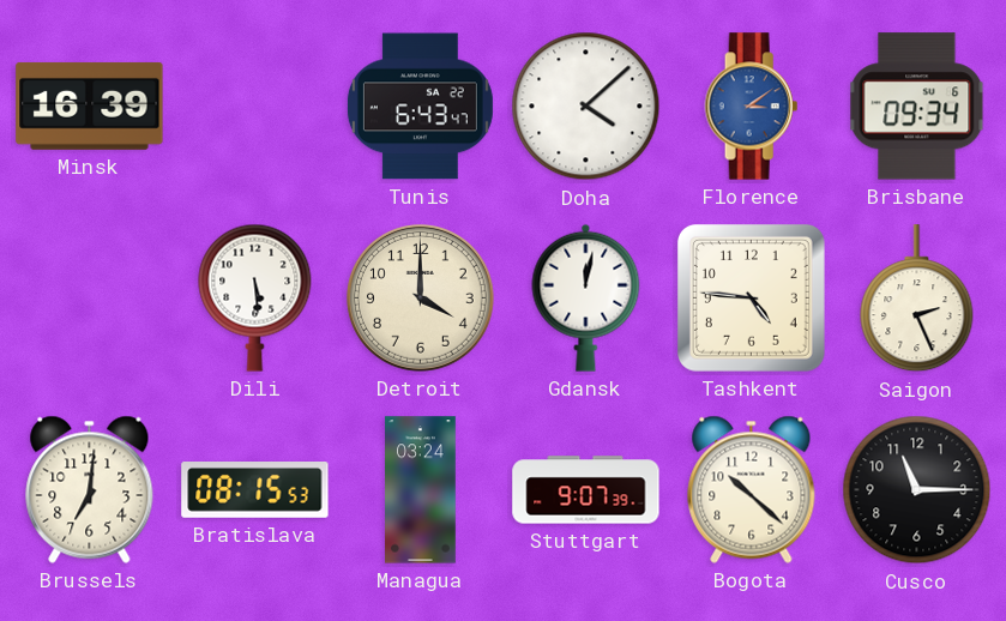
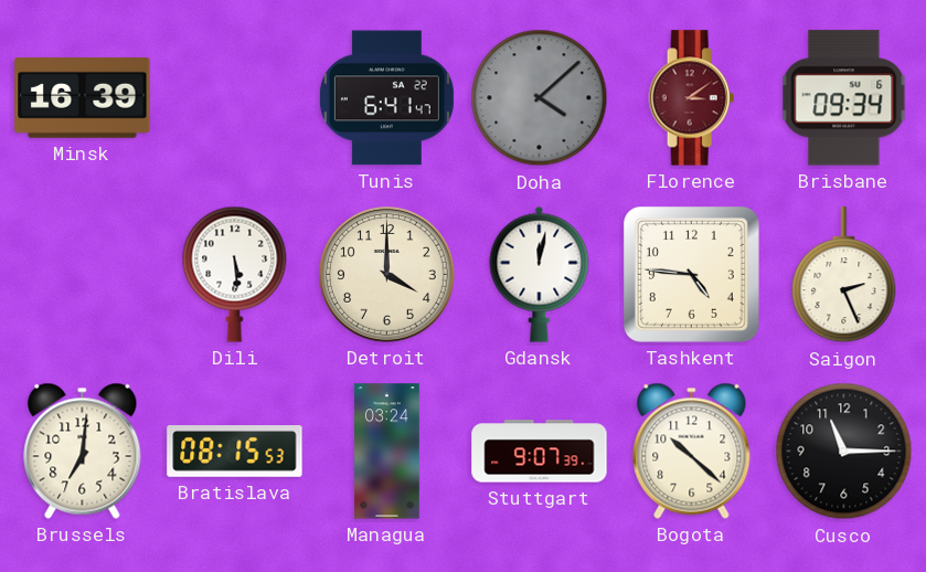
Tunis: 6:43 -> 6:41
Doha dial: white -> grey
Florence dial: blue -> burgundy
